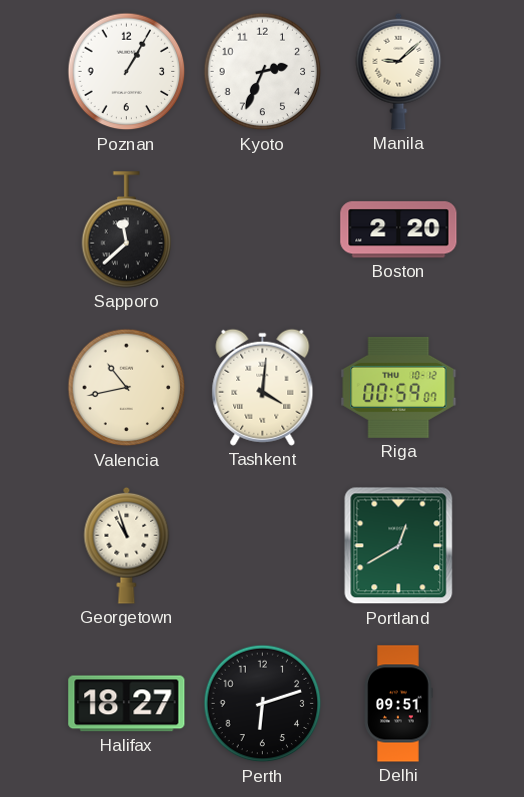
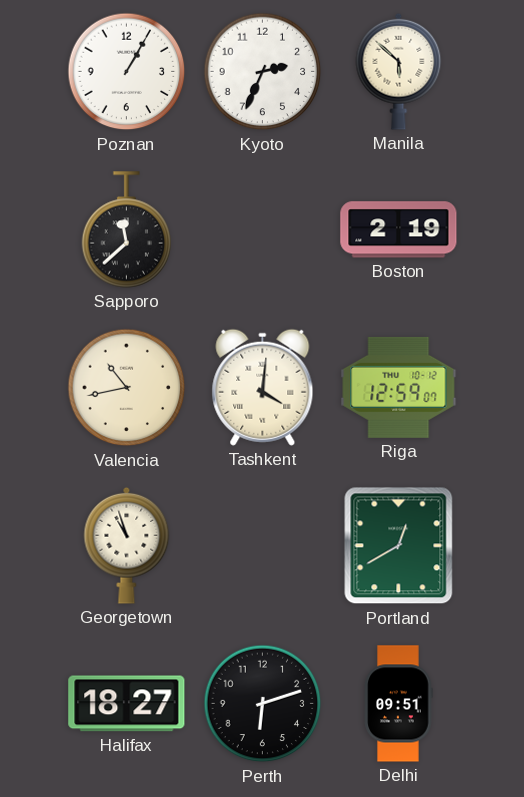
Manila: 9:08 -> 5:52
Boston: 2:20 -> 2:19
Riga: 00:59 -> 12:59
